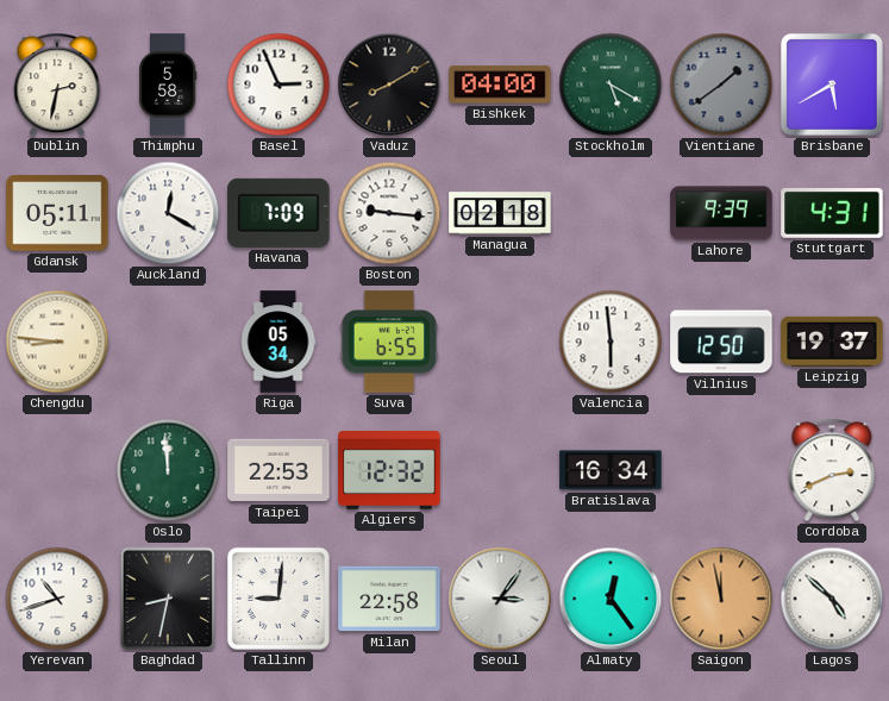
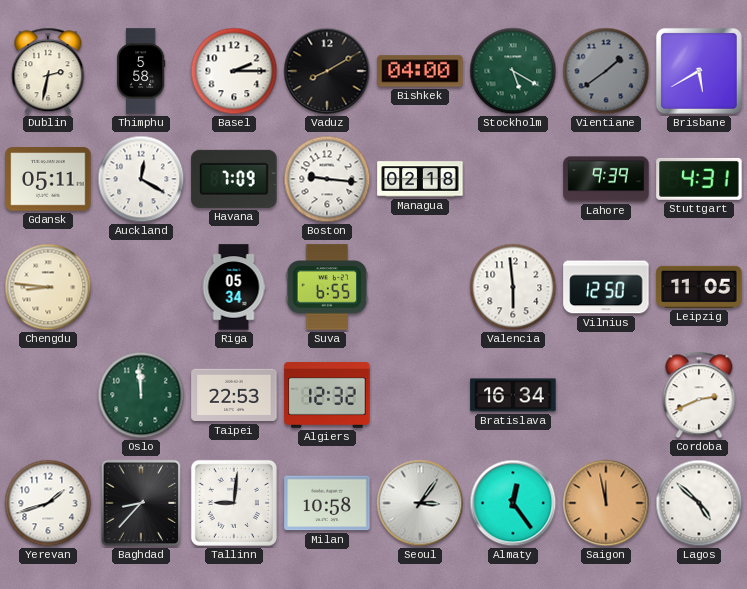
Basel: 2:56 -> 2:15
Leipzig: 19:37 -> 11:05
Yerevan: 10:42 -> 1:42
Baghdad: 8:32 -> 8:37
Milan: 22:58 -> 10:58
